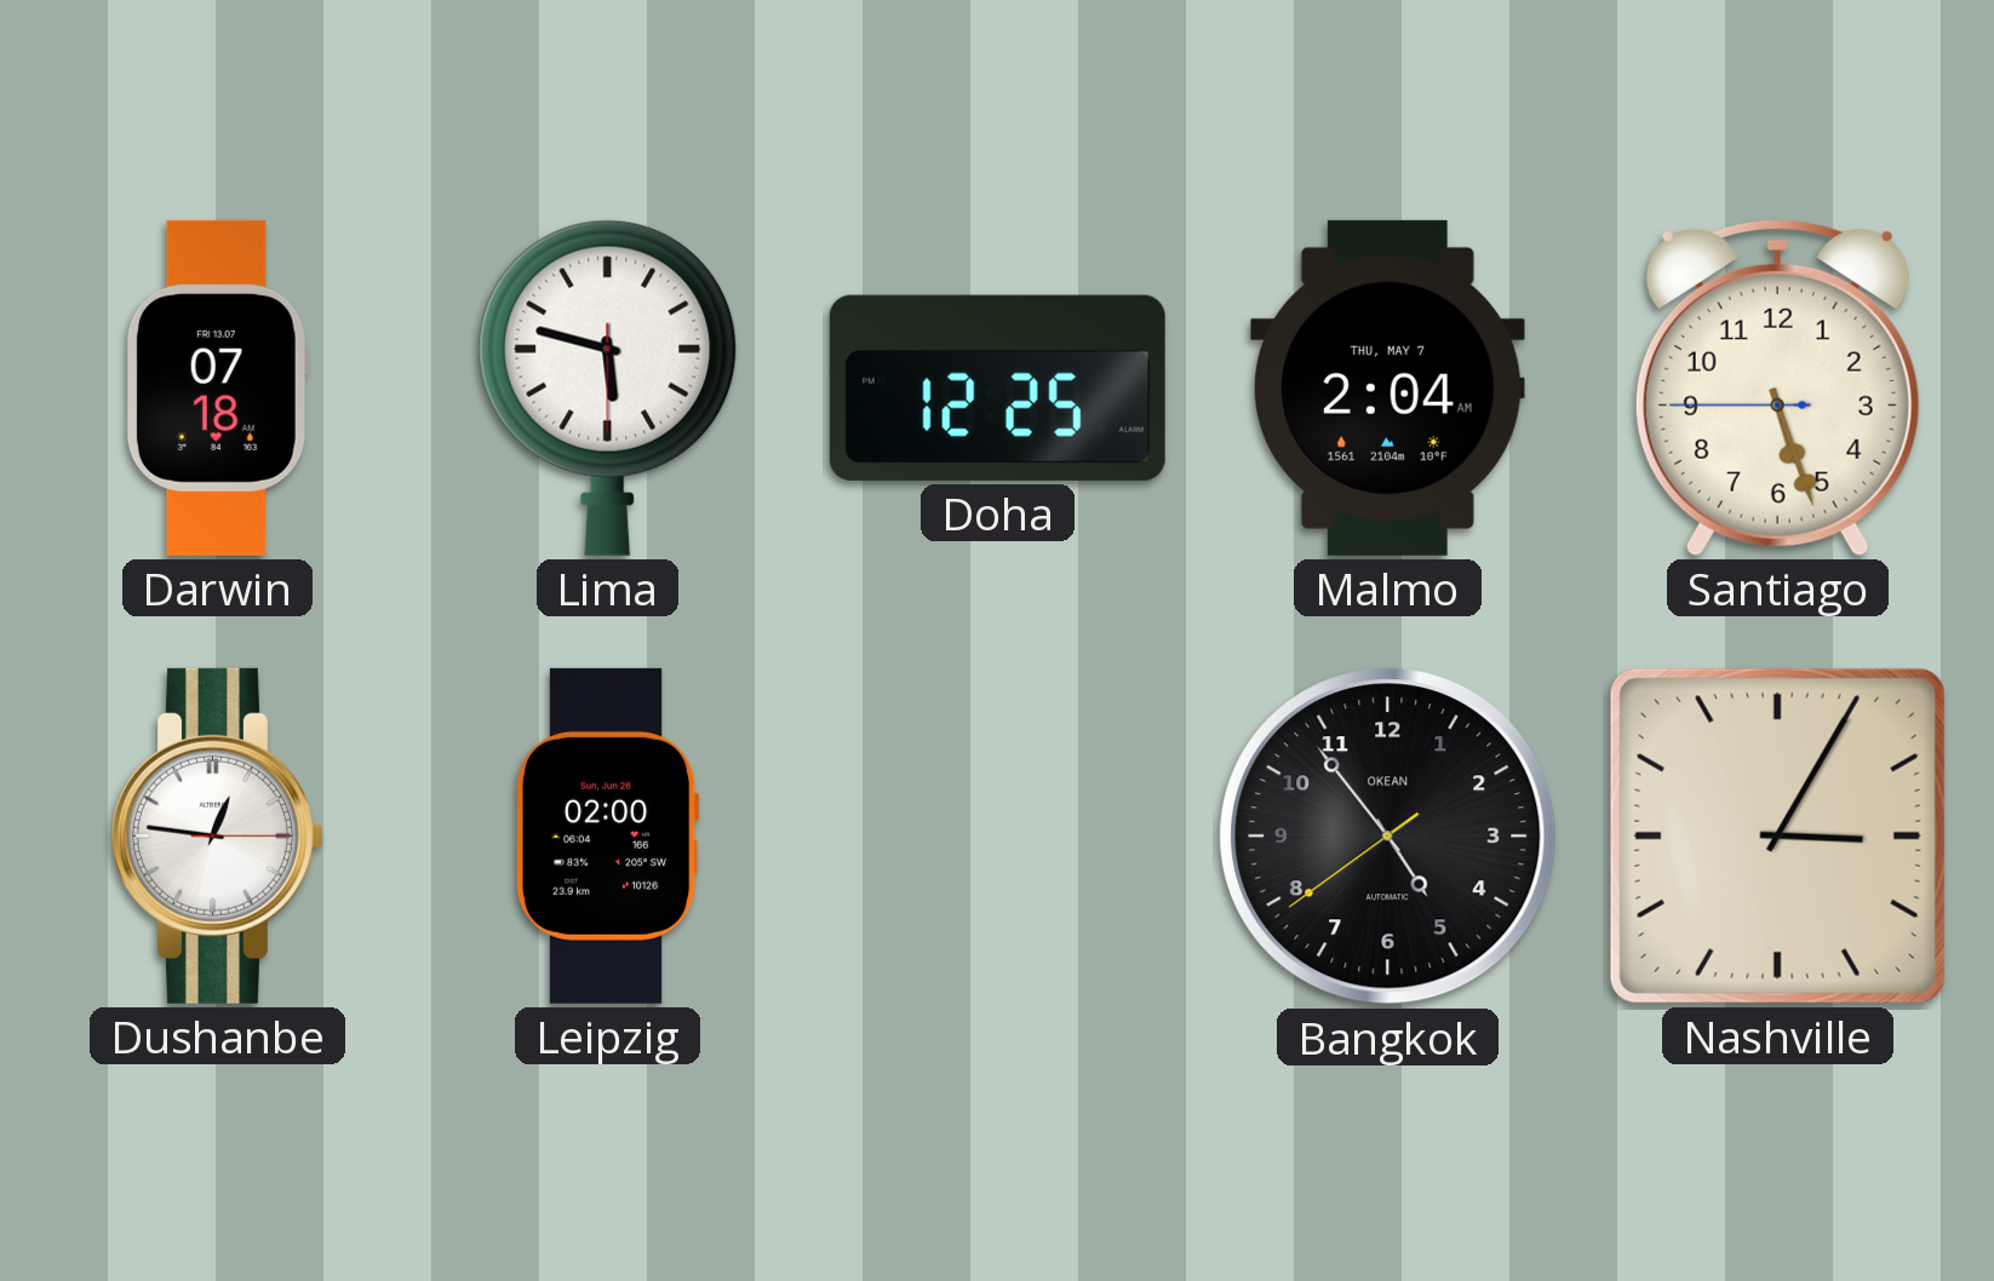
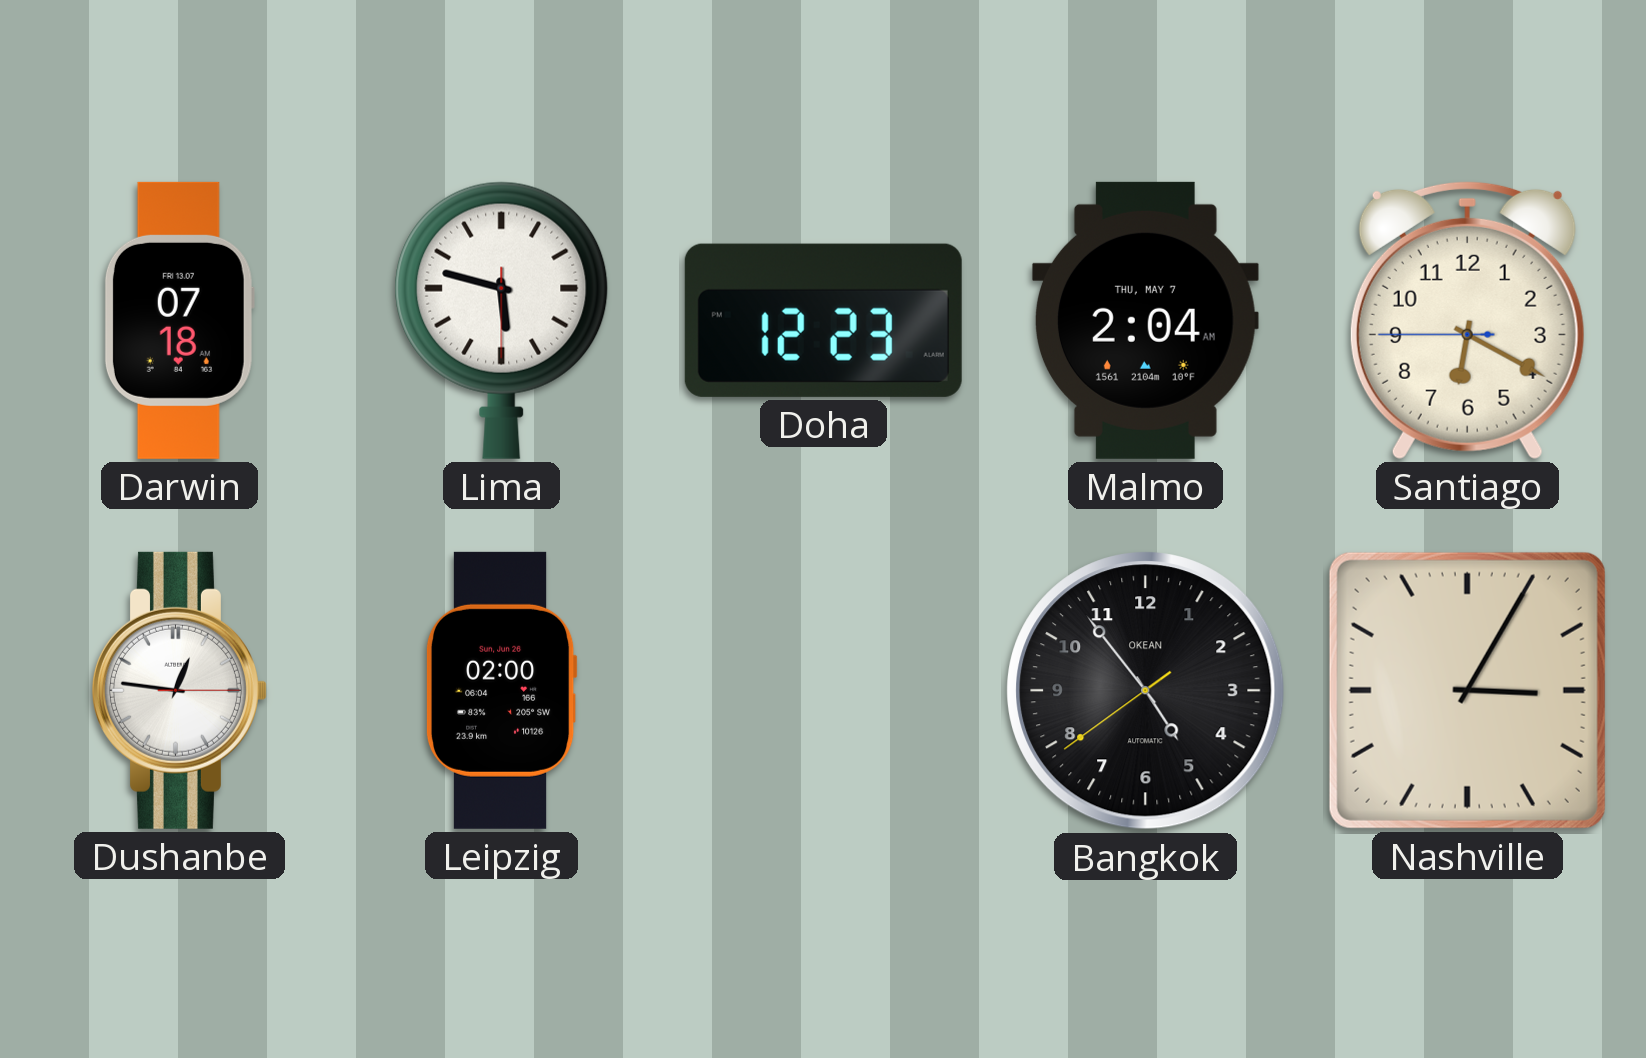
Doha: 12:25 -> 12:23
Santiago: 5:26 -> 6:19
